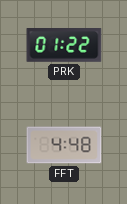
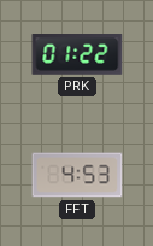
FFT: 4:48 -> 4:53
